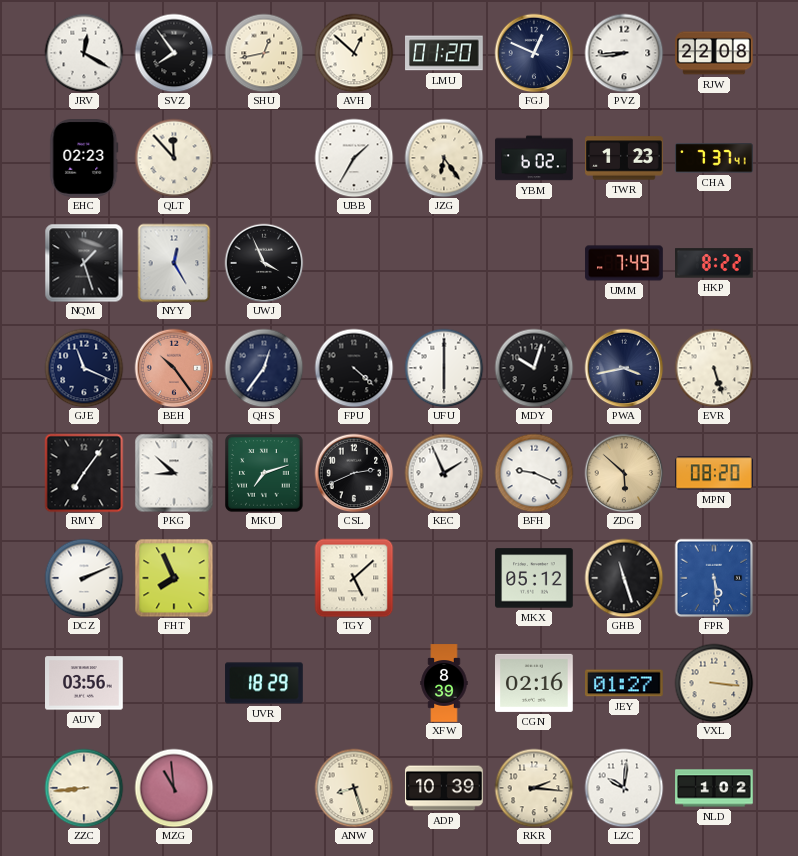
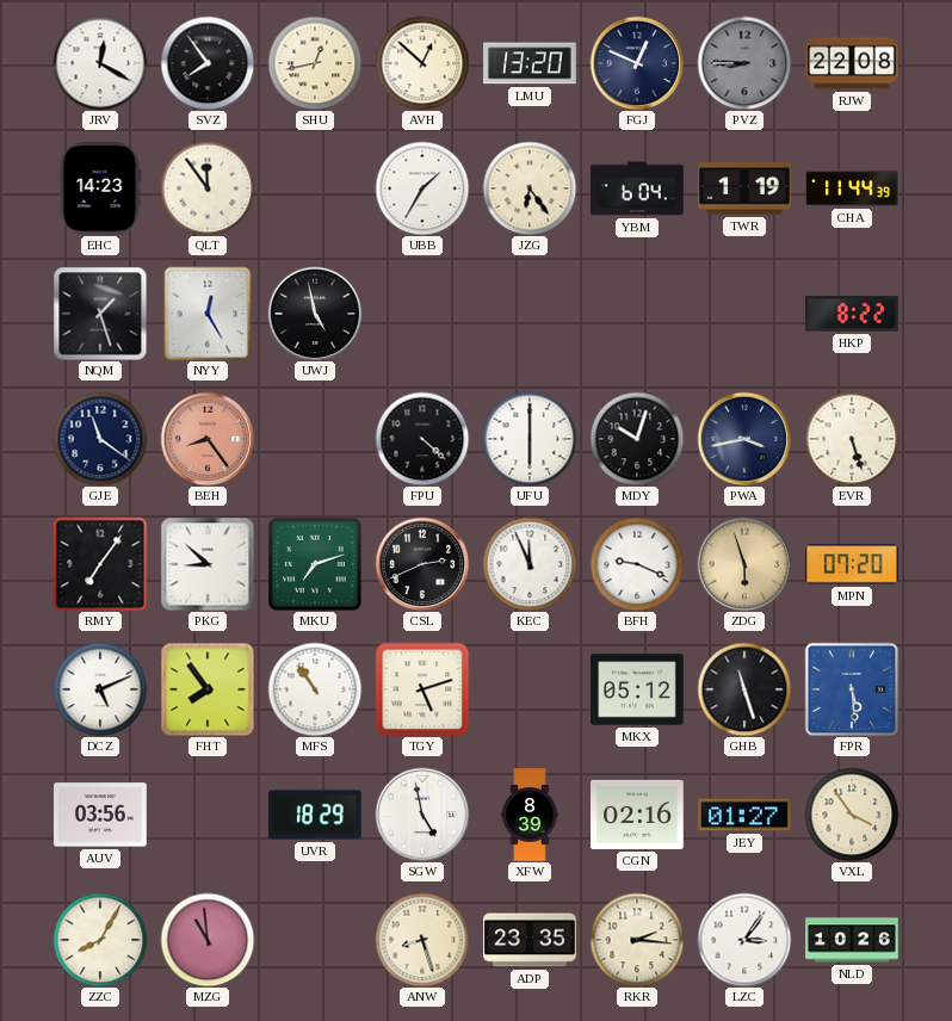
LMU: 01:20 -> 13:20
PVZ: 8:44 -> 8:45
PVZ dial: white -> grey
EHC: 02:23 -> 14:23
QLT: 11:53 -> 11:54
YBM: 6:02 -> 6:04
TWR: 1:23 -> 1:19
CHA: 7:37 -> 11:44
UWJ: 3:56 -> 4:58
UMM: 7:49 -> none
GJE: 11:19 -> 11:21
BEH: 10:24 -> 8:24
QHS: 12:36 -> none
KEC: 1:56 -> 11:56
ZDG: 5:52 -> 5:57
MPN: 08:20 -> 07:20
DCZ: 2:11 -> 5:11
FHT: 7:56 -> 7:54
MFS: none -> 10:54
TGY: 5:08 -> 5:12
SGW: none -> 4:58
VXL: 3:16 -> 3:54
ZZC: 8:44 -> 8:05
ADP: 10:39 -> 23:35
LZC: 10:01 -> 3:06
NLD: 1:02 -> 10:26
